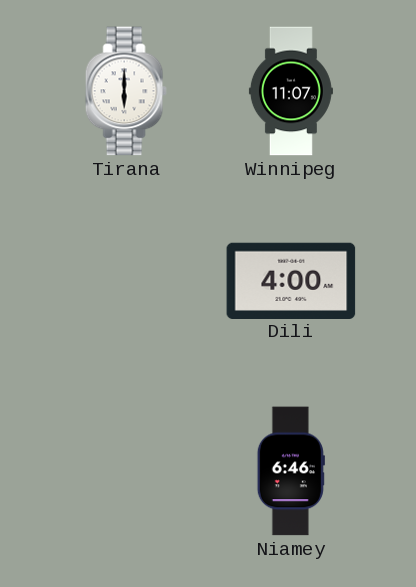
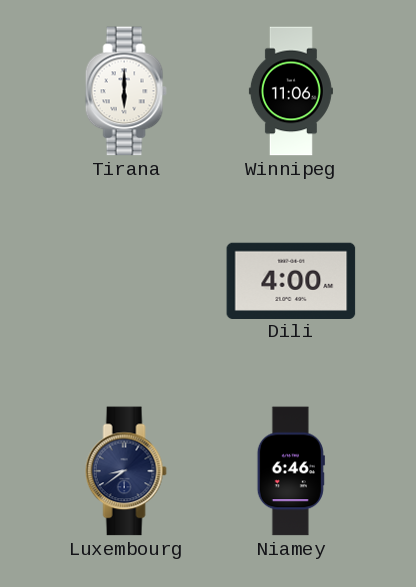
Winnipeg: 11:07 -> 11:06
Luxembourg: none -> 8:39
